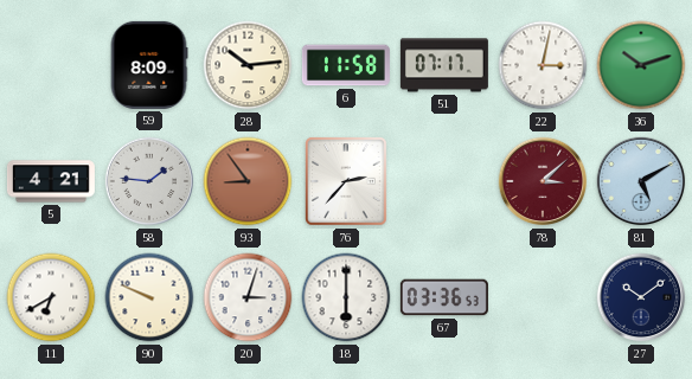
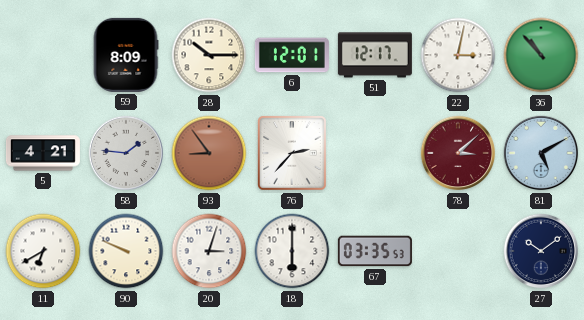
28: 10:14 -> 10:15
6: 11:58 -> 12:01
51: 07:17 -> 12:17
36: 10:12 -> 10:53
67: 03:36 -> 03:35
